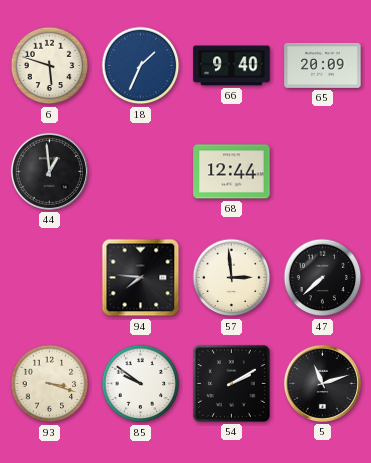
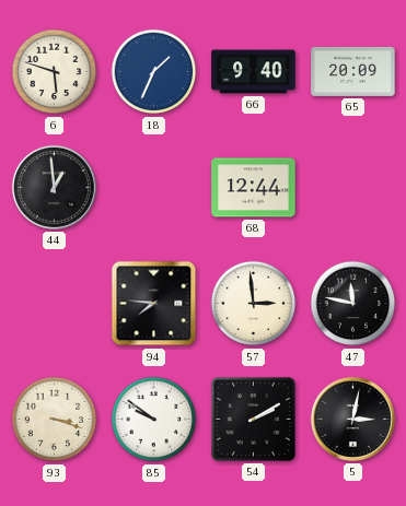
47: 7:38 -> 11:47
5: 11:12 -> 3:02
